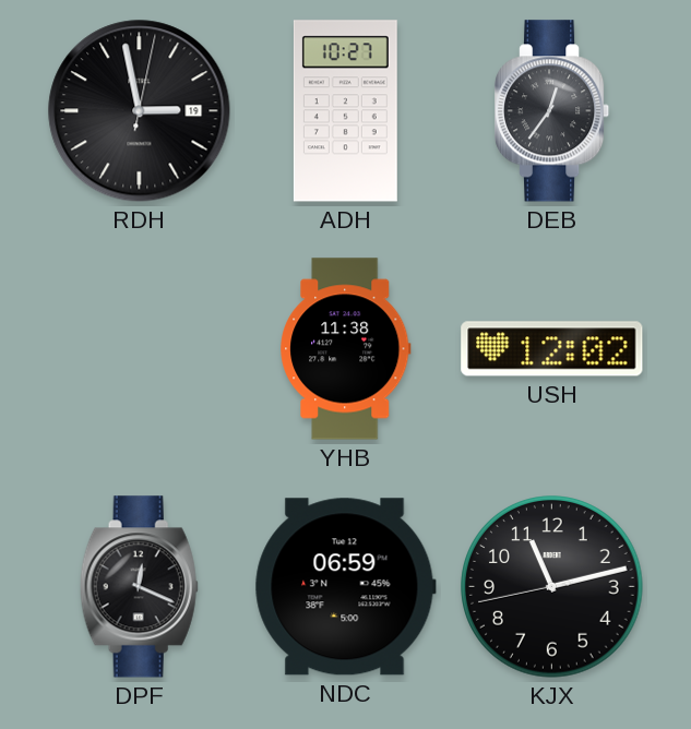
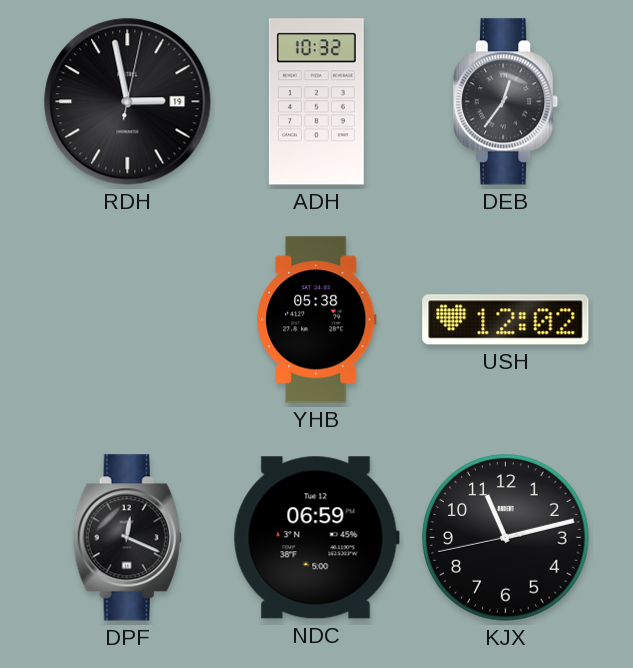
ADH: 10:27 -> 10:32
YHB: 11:38 -> 05:38
